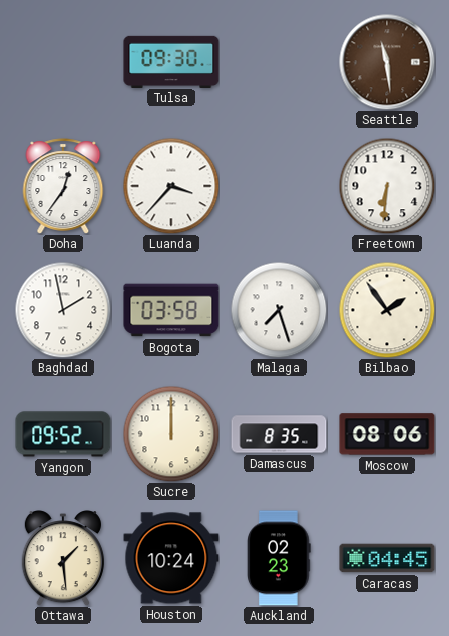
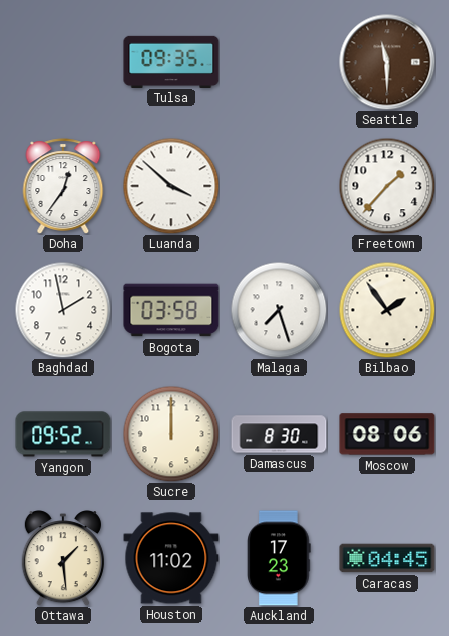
Tulsa: 09:30 -> 09:35
Seattle: 11:29 -> 11:30
Luanda: 3:37 -> 3:52
Freetown: 6:31 -> 1:37
Damascus: 8:35 -> 8:30
Houston: 10:24 -> 11:02
Auckland: 02:23 -> 17:23
